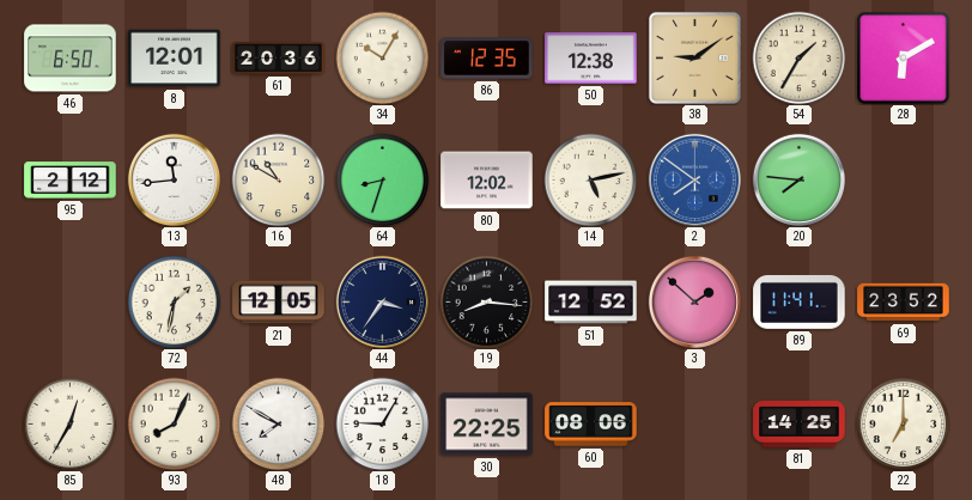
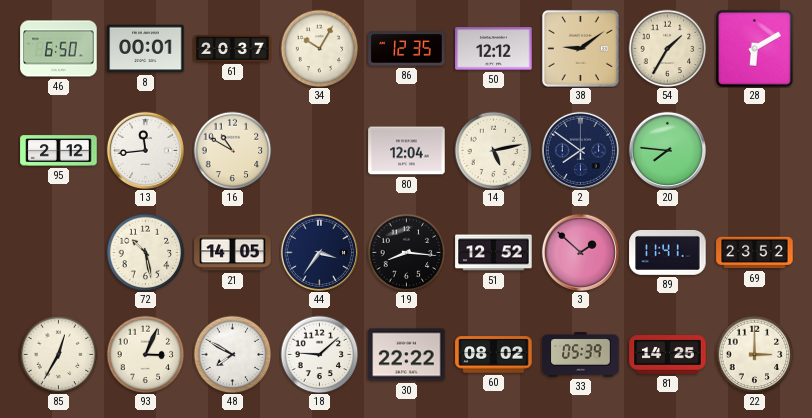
8: 12:01 -> 00:01
61: 20:36 -> 20:37
50: 12:38 -> 12:12
64: 8:33 -> none
80: 12:02 -> 12:04
2 dial: blue -> navy
72: 1:32 -> 10:28
21: 12:05 -> 14:05
93: 8:04 -> 3:04
18: 9:05 -> 9:08
30: 22:25 -> 22:22
60: 08:06 -> 08:02
33: none -> 05:39
22: 7:00 -> 3:00
